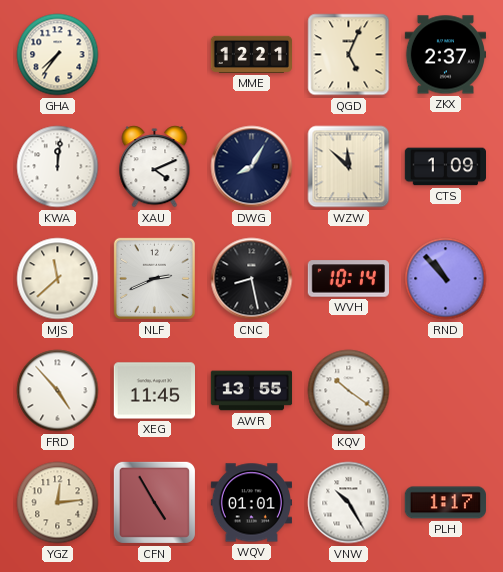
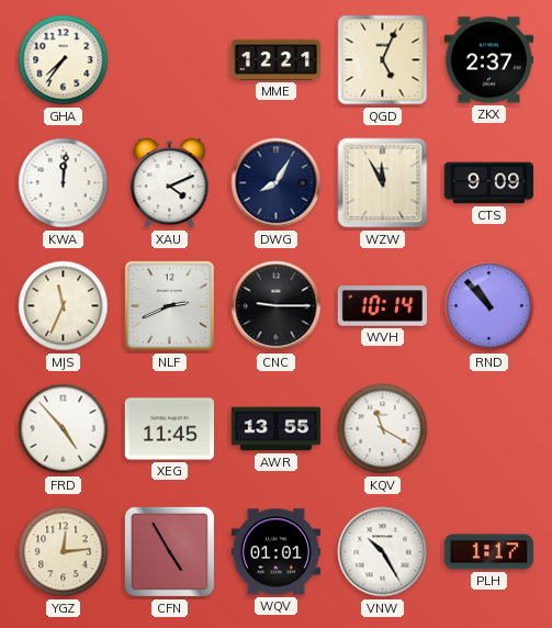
WZW: 11:52 -> 11:55
CTS: 1:09 -> 9:09
MJS: 11:38 -> 11:34
CNC: 8:28 -> 9:15
KQV: 10:21 -> 11:20
